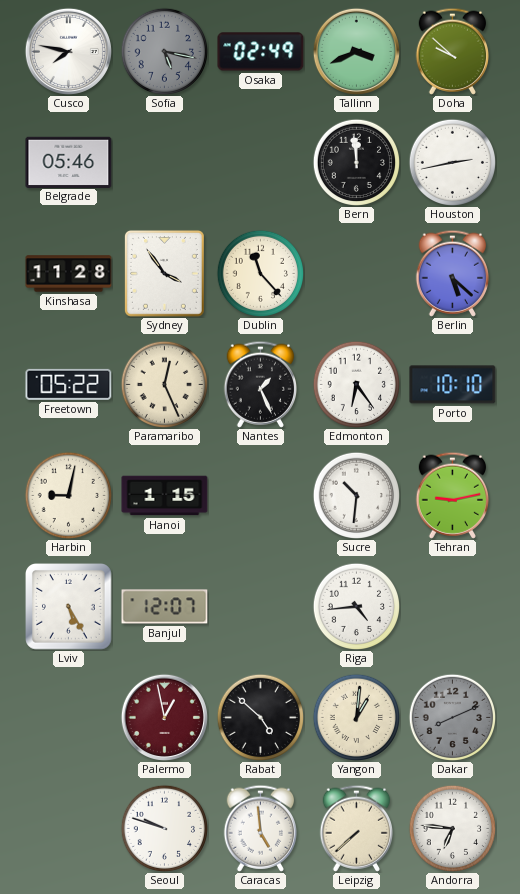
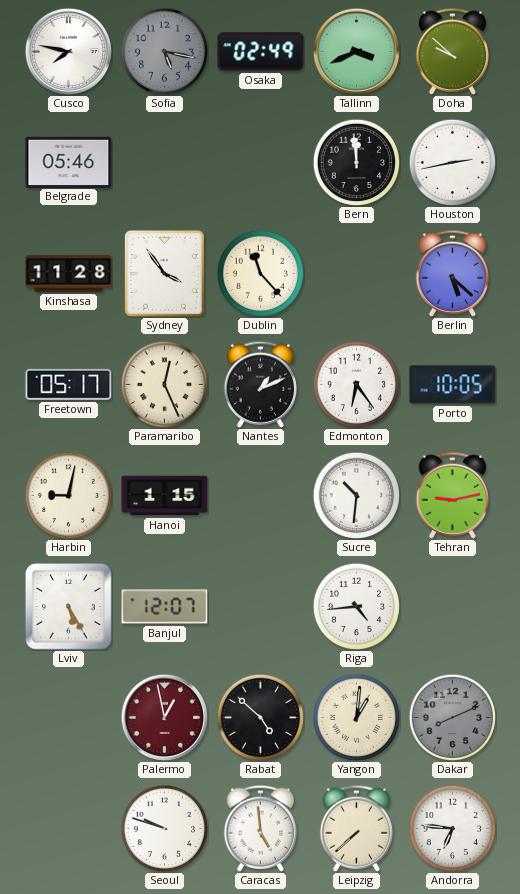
Freetown: 05:22 -> 05:17
Nantes: 1:26 -> 1:11
Porto: 10:10 -> 10:05
